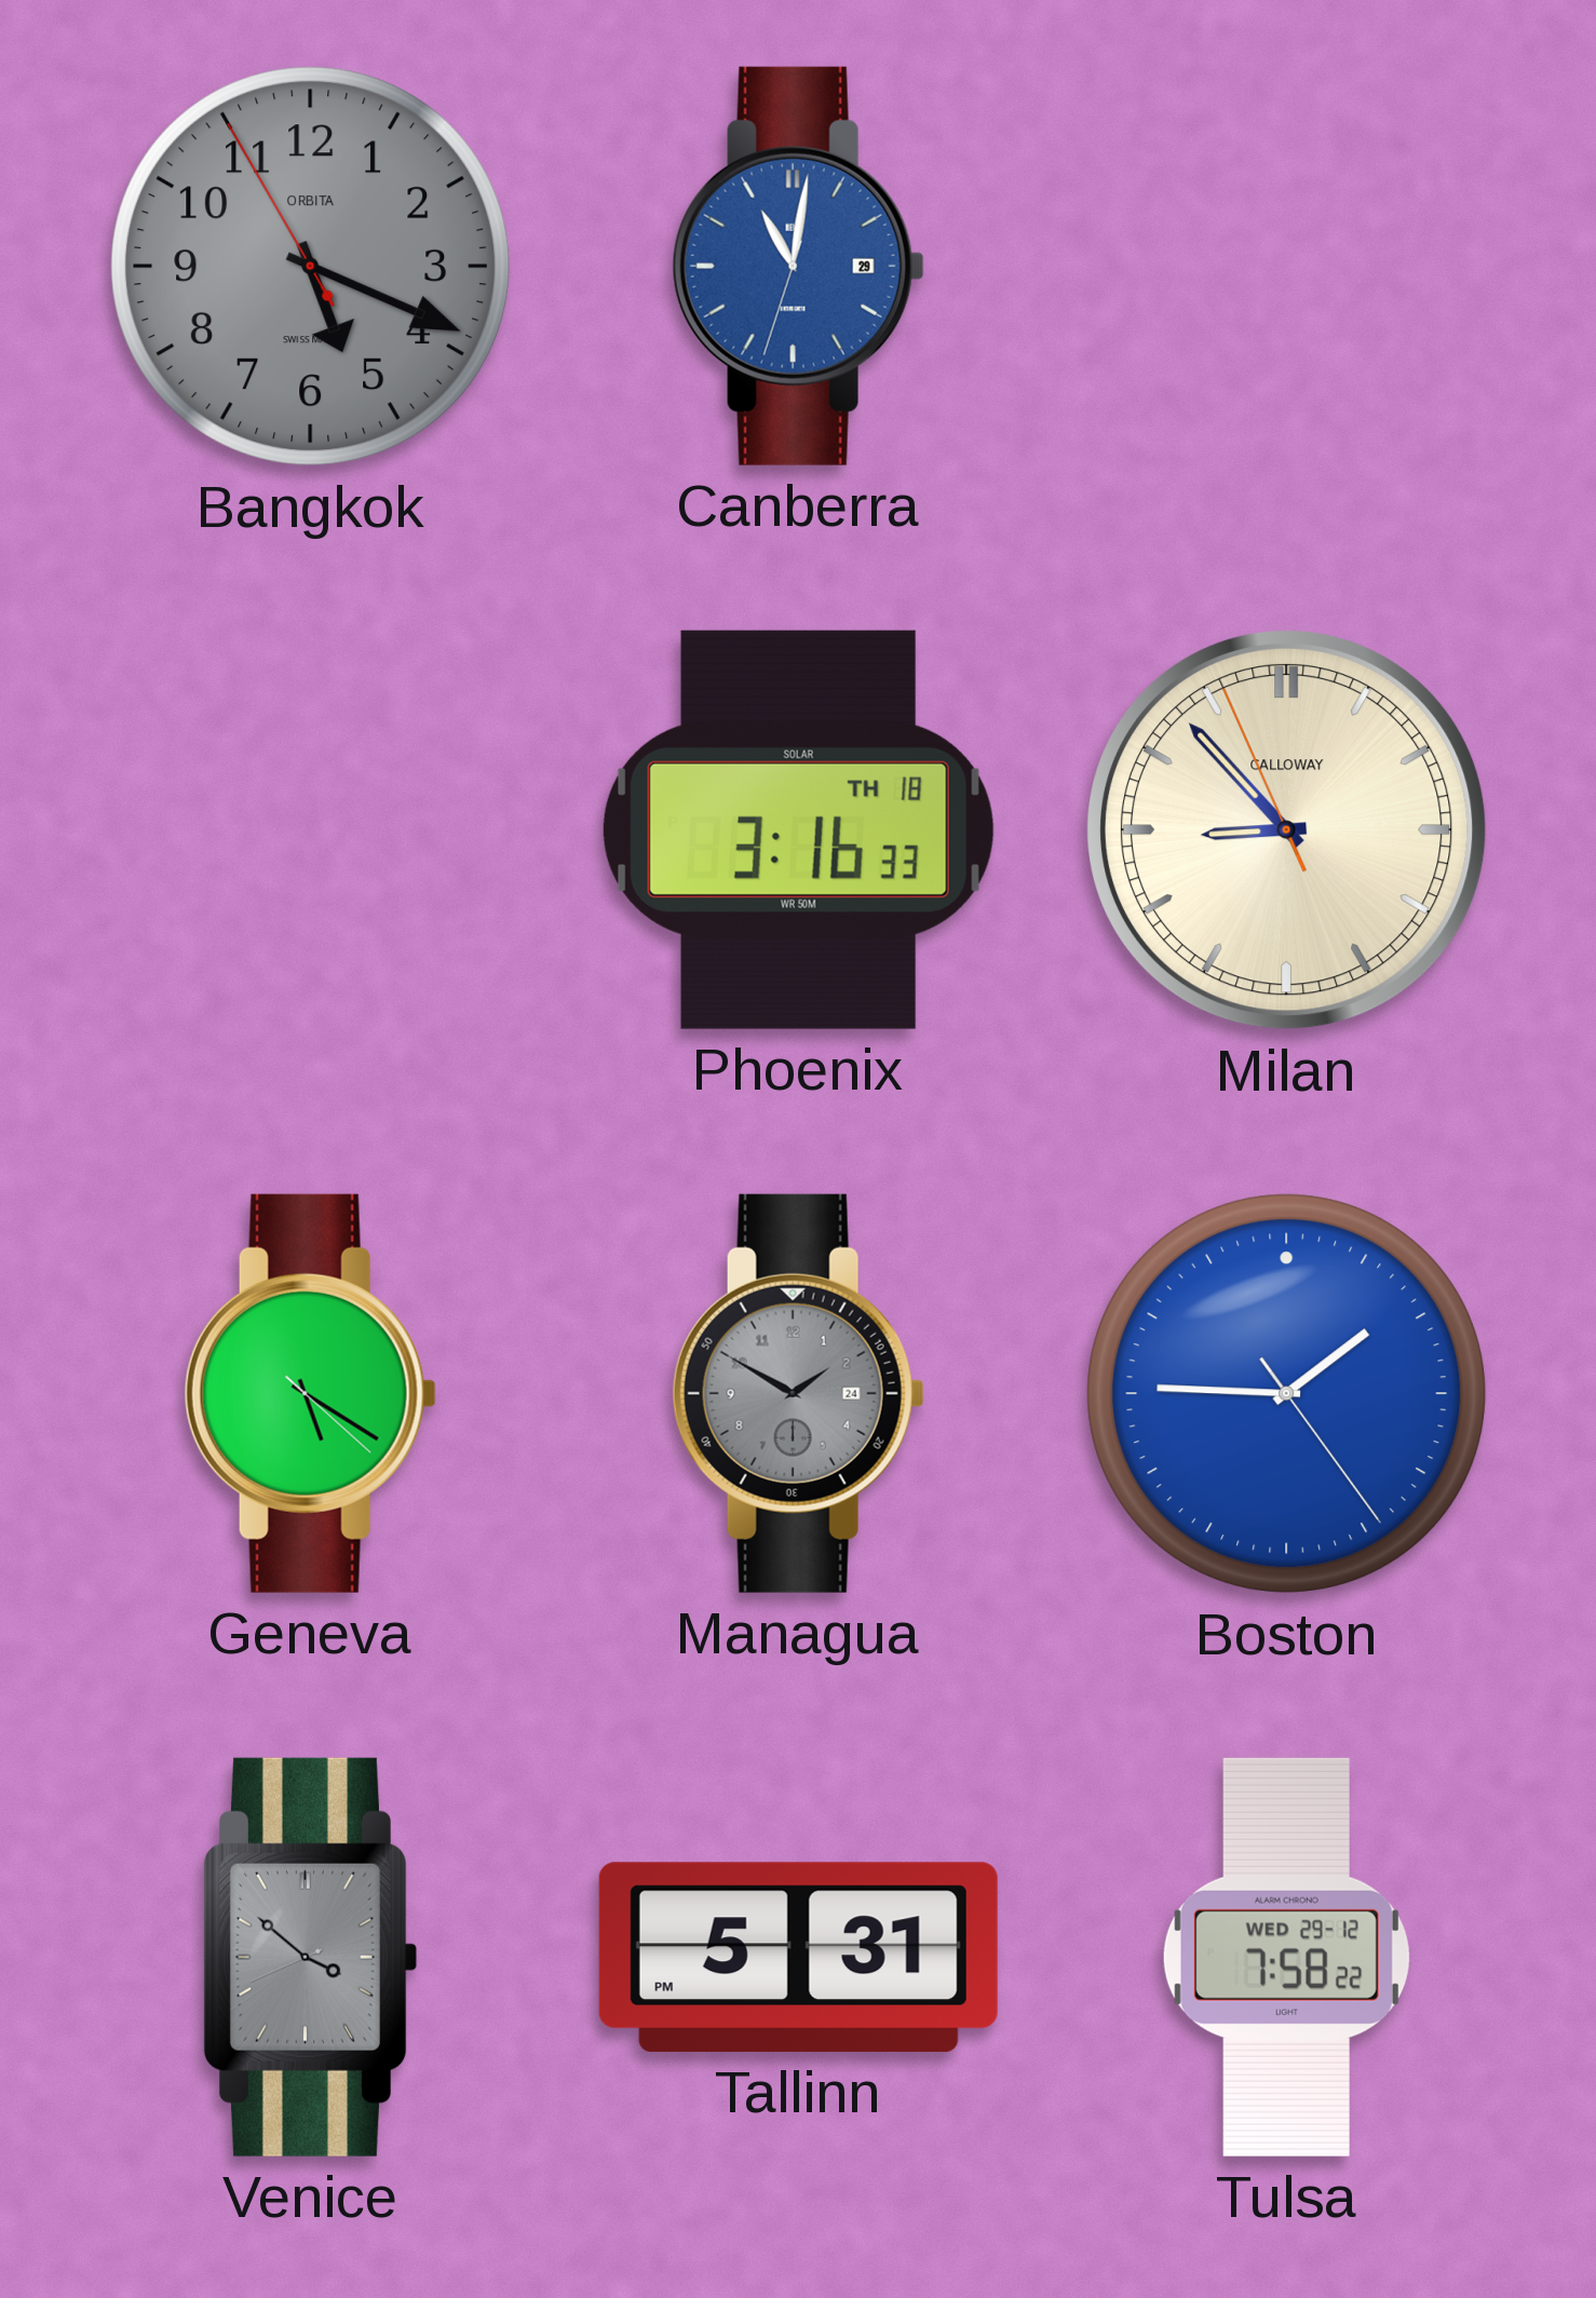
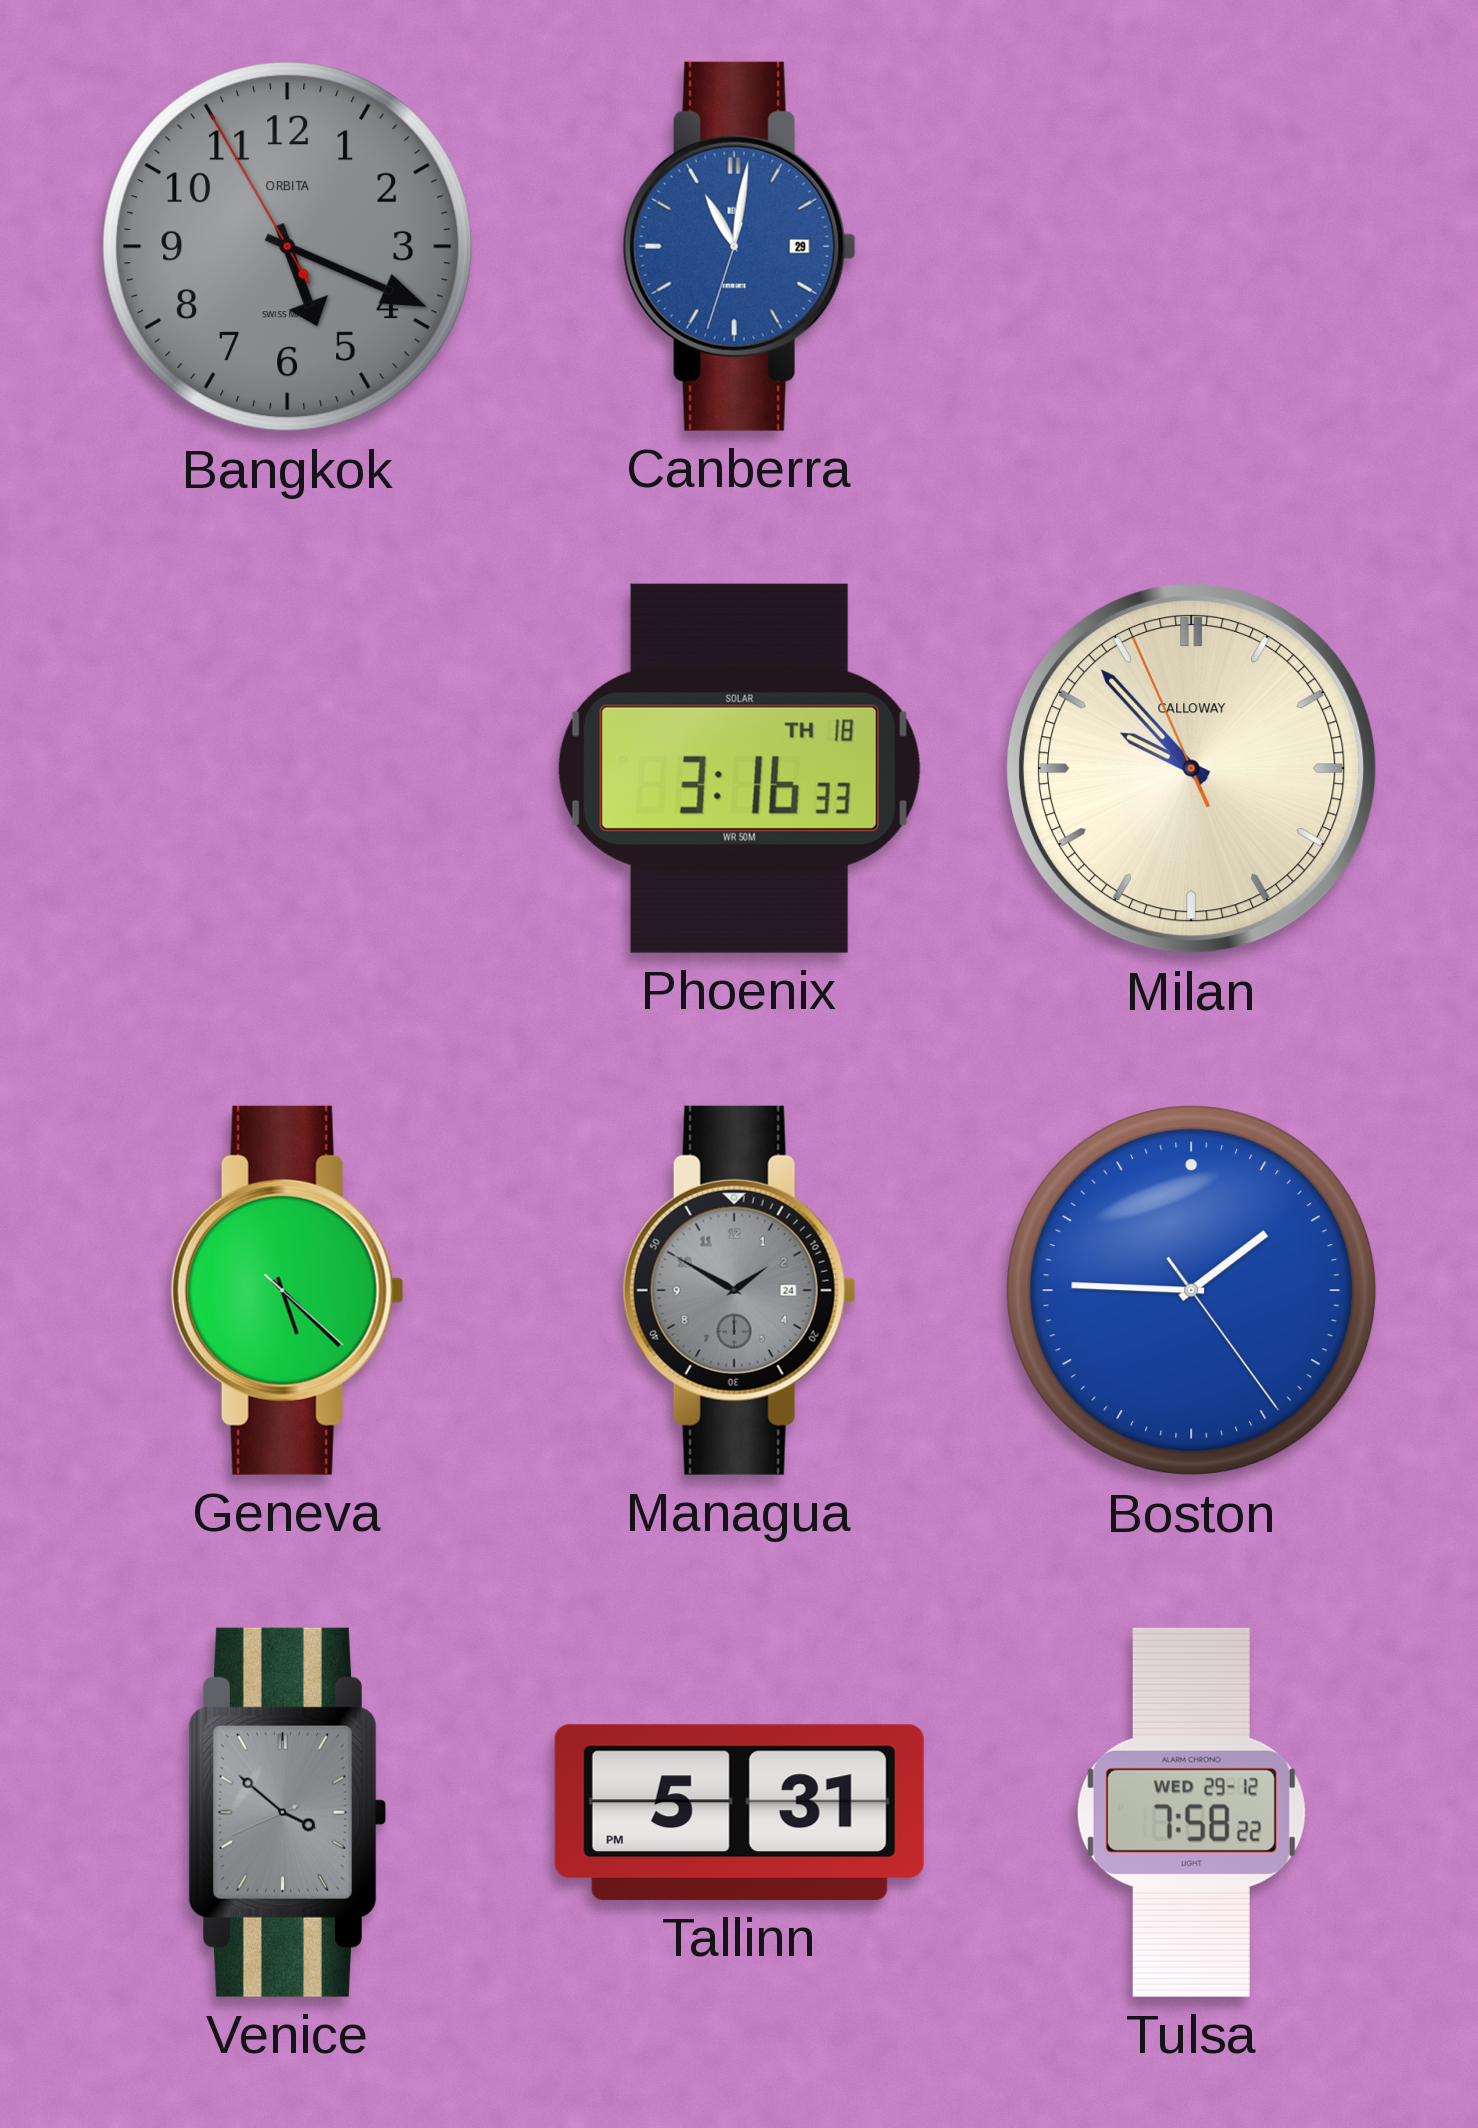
Milan: 8:52 -> 9:52
Geneva: 5:20 -> 5:22
